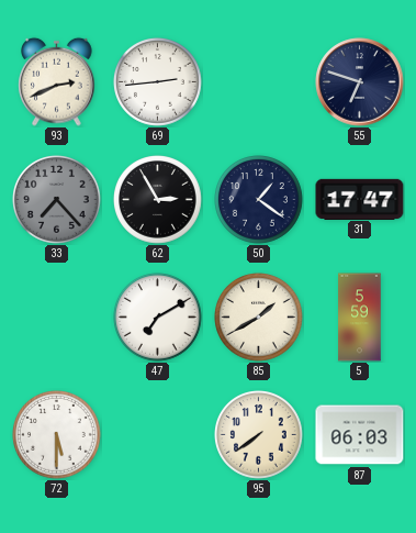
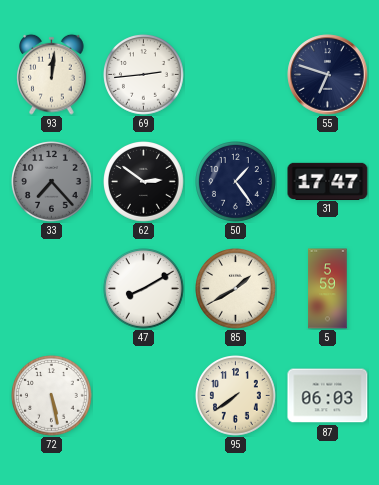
93: 2:41 -> 12:01
62: 2:55 -> 2:51
50: 1:21 -> 1:24
47: 7:10 -> 8:10
72: 5:30 -> 5:28
